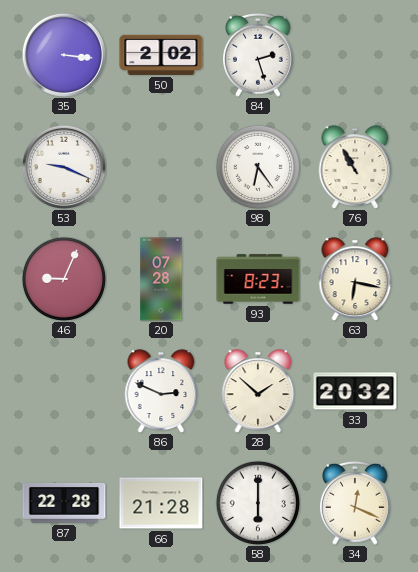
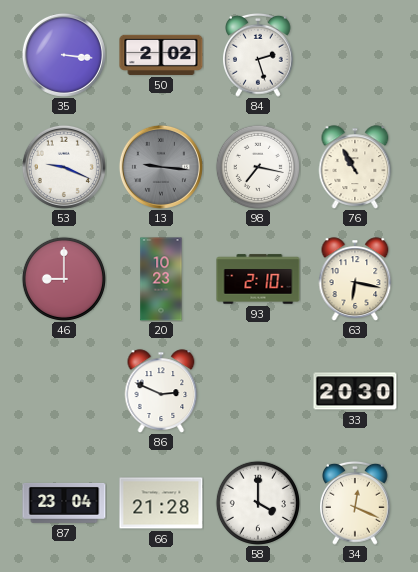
13: none -> 9:16
98: 6:24 -> 7:17
46: 9:04 -> 9:00
20: 07:28 -> 10:23
93: 8:23 -> 2:10
28: 1:52 -> none
33: 20:32 -> 20:30
87: 22:28 -> 23:04
58: 6:00 -> 4:00
